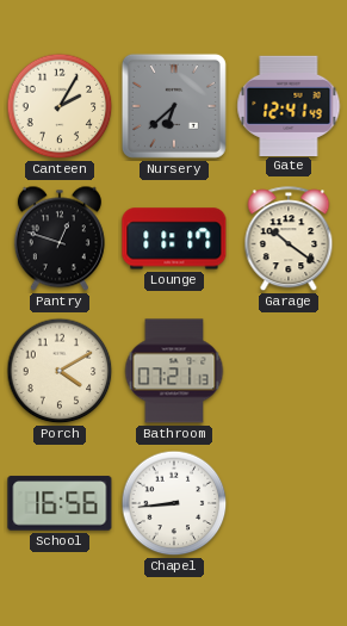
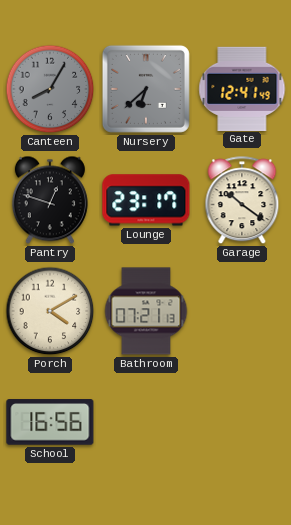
Canteen: 2:05 -> 8:05
Canteen dial: cream -> grey
Lounge: 11:17 -> 23:17
Chapel: 8:44 -> none
